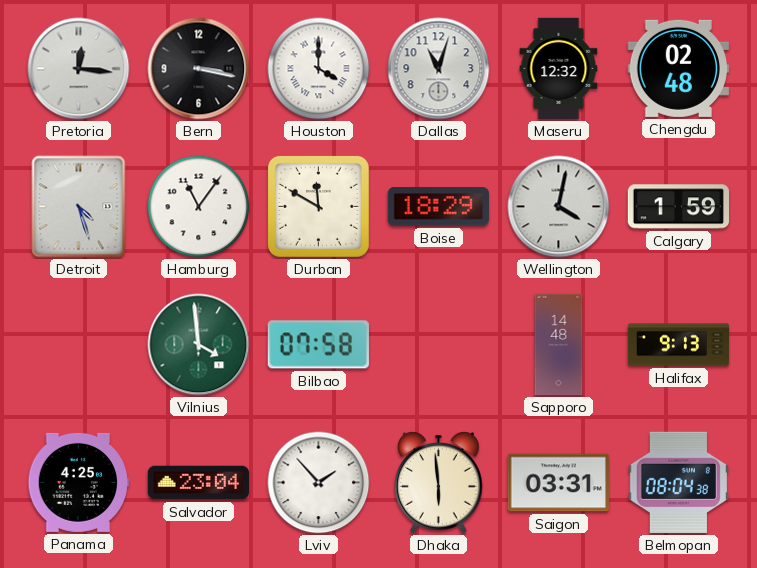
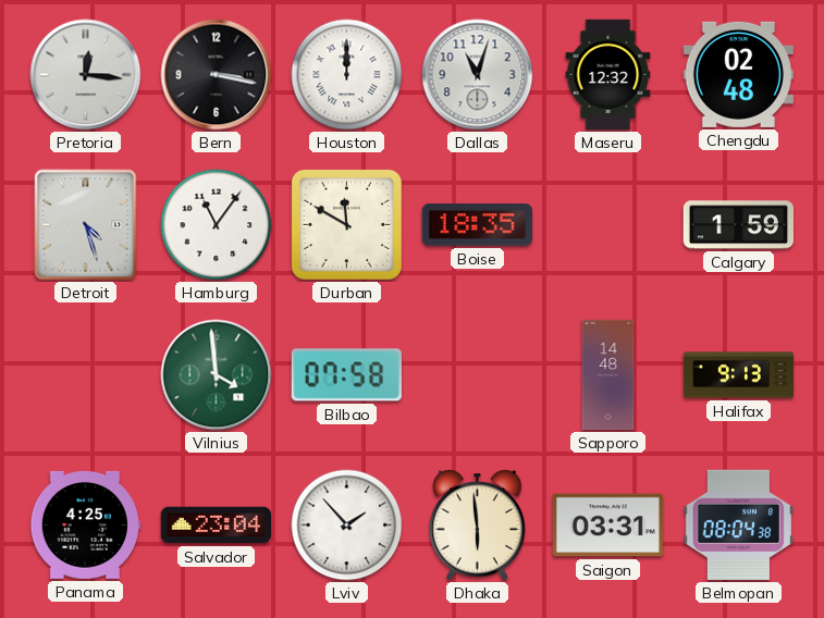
Houston: 4:00 -> 12:00
Boise: 18:29 -> 18:35
Wellington: 4:02 -> none
